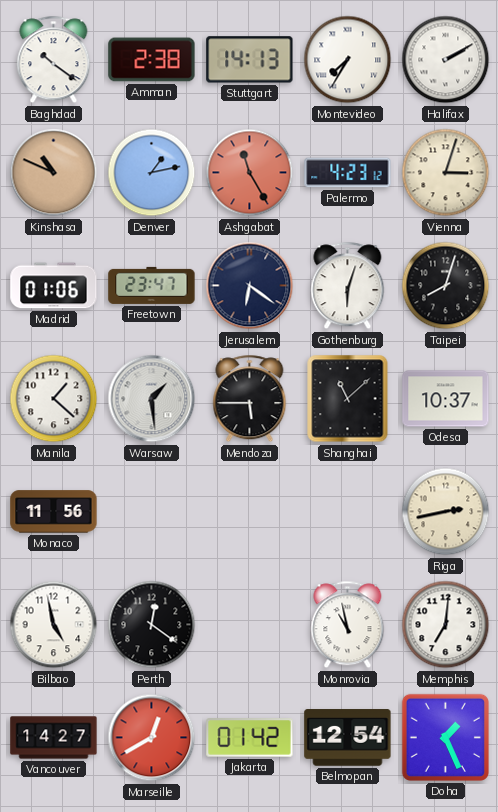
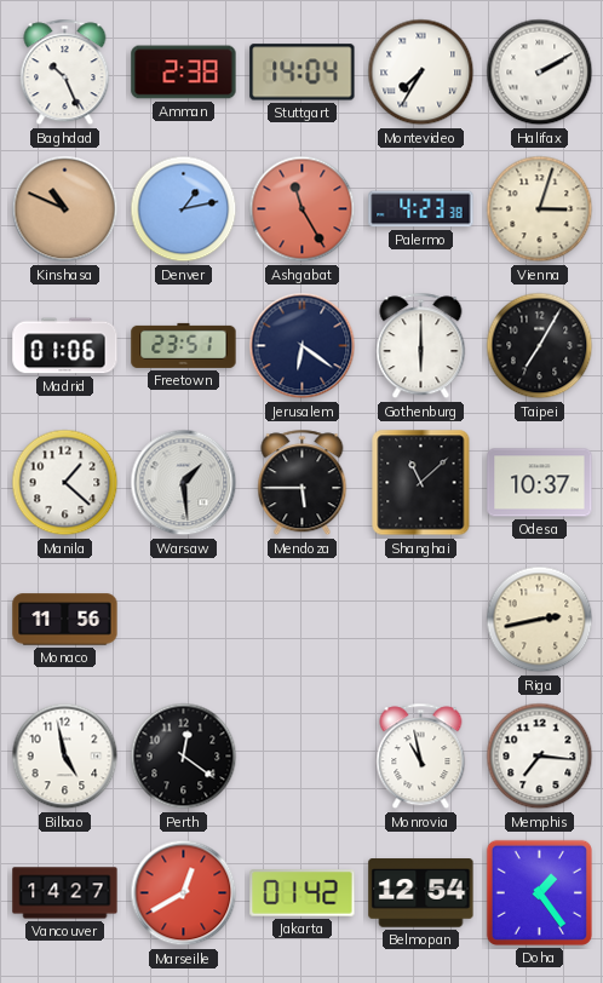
Baghdad: 10:21 -> 10:26
Stuttgart: 14:13 -> 14:04
Palermo: 4:23:12 -> 4:23:38
Freetown: 23:47 -> 23:51
Gothenburg: 6:03 -> 6:00
Taipei: 8:03 -> 7:05
Memphis: 7:01 -> 7:16
Doha: 1:26 -> 1:24
